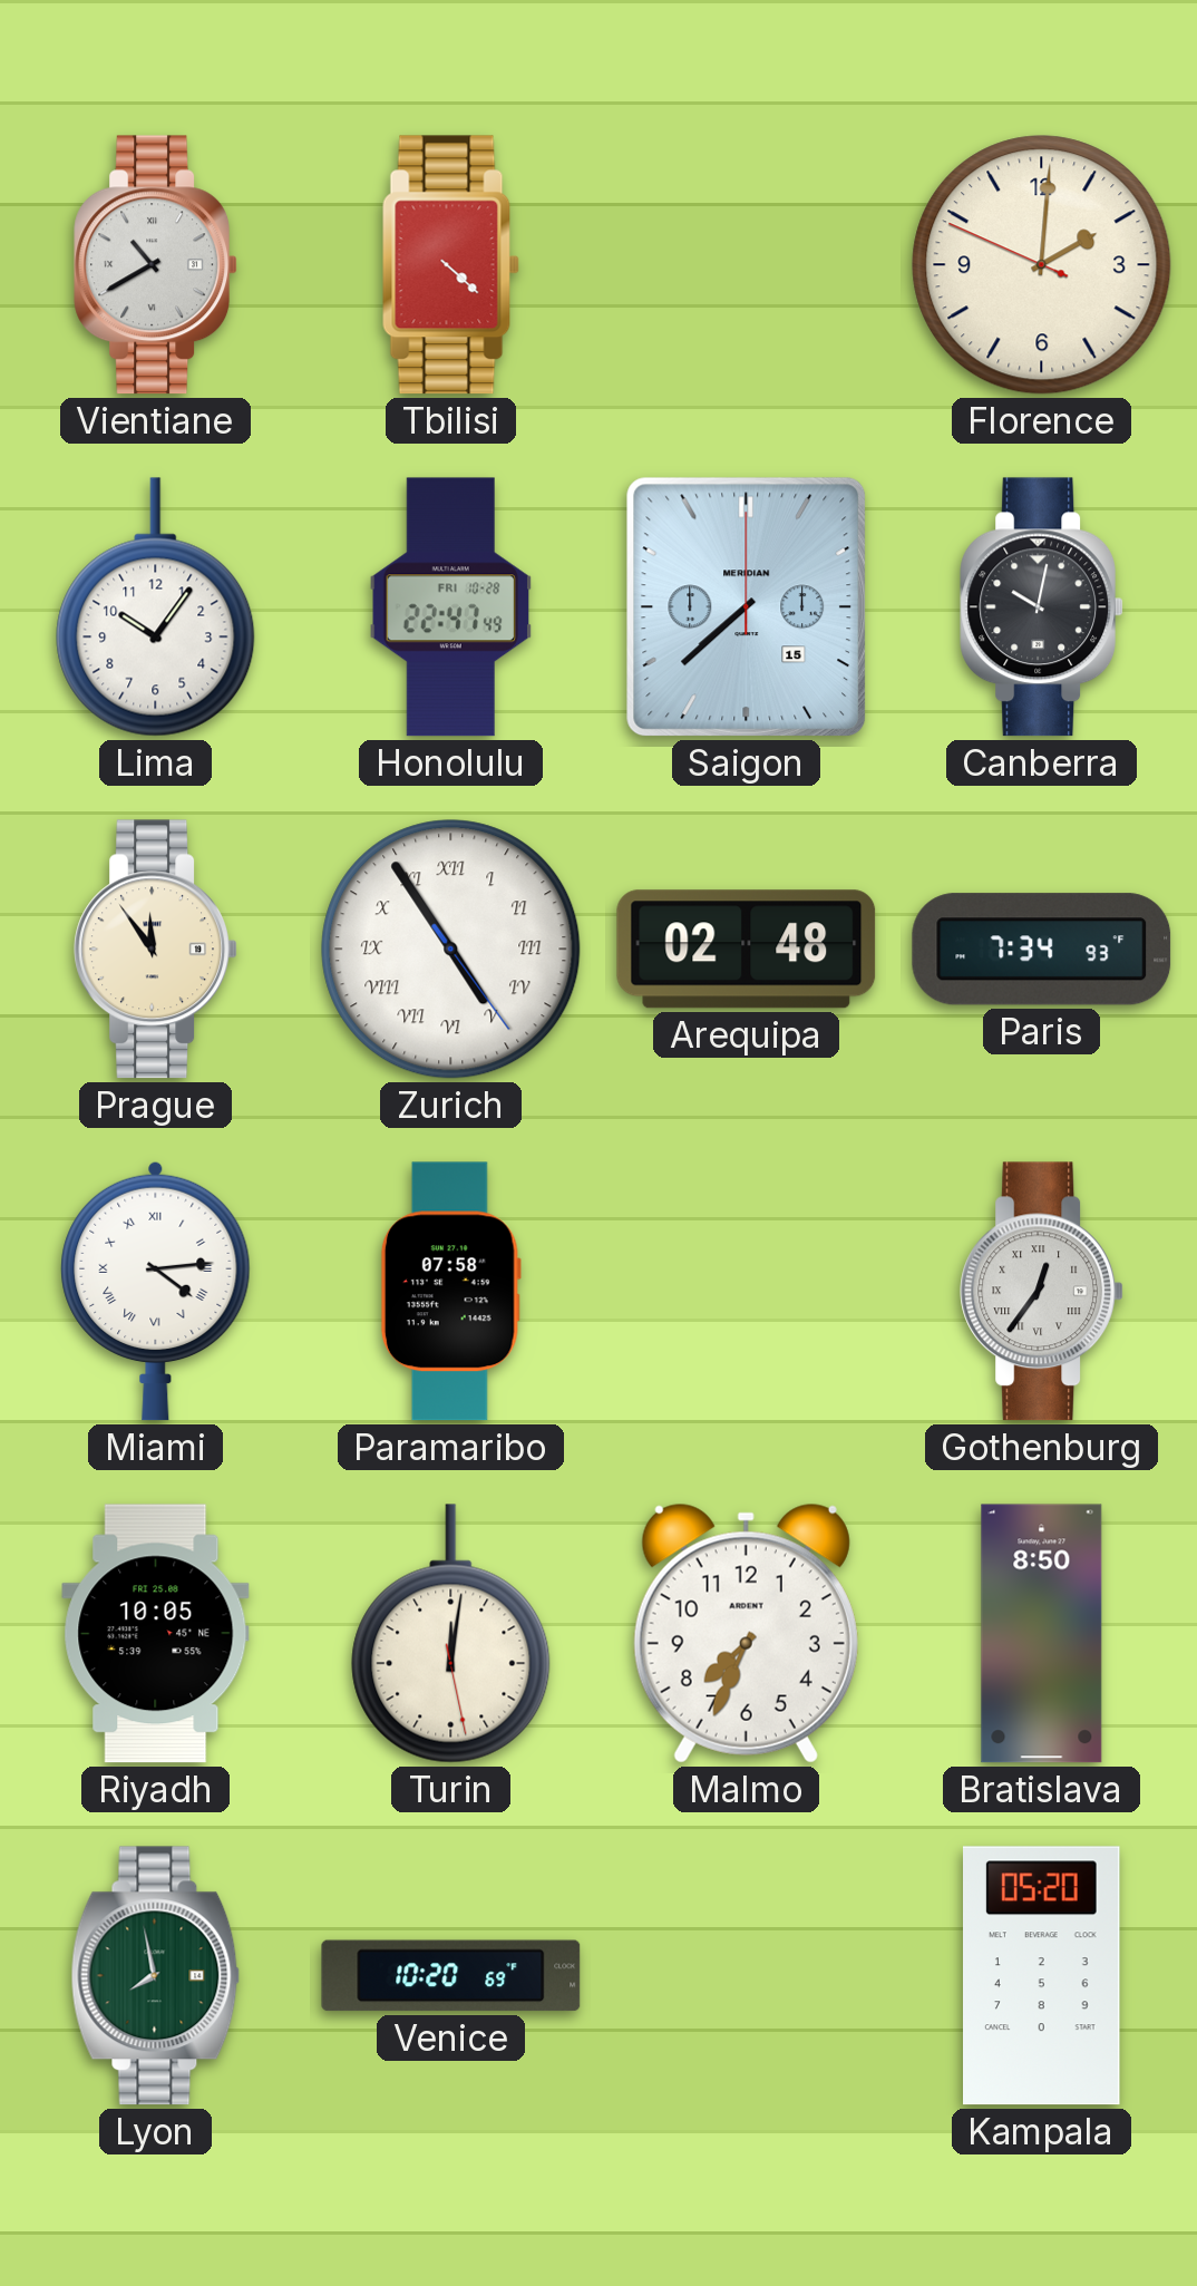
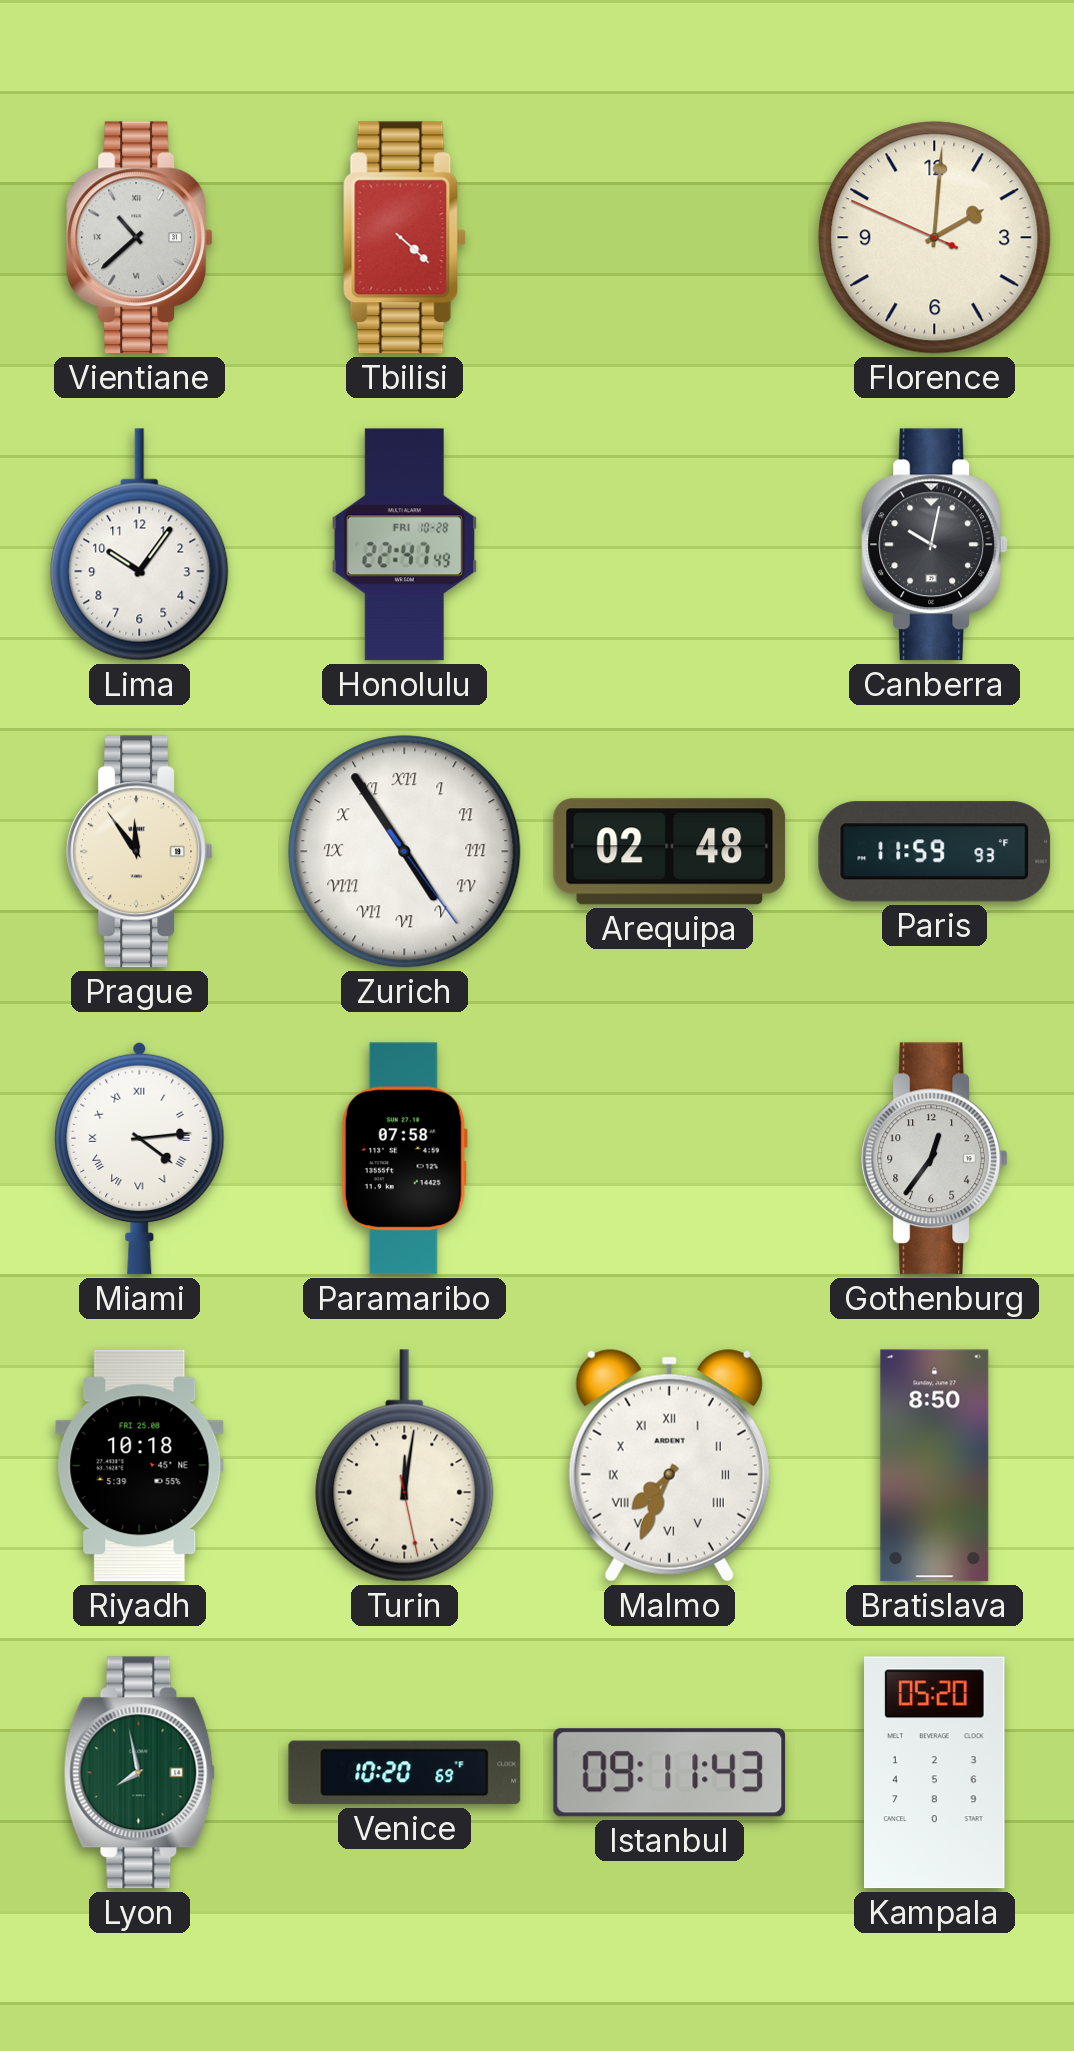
Vientiane: 10:40 -> 10:38
Saigon: 7:38 -> none
Paris: 7:34 -> 11:59
Gothenburg numerals: Roman -> Arabic
Riyadh: 10:05 -> 10:18
Malmo numerals: Arabic -> Roman
Istanbul: none -> 09:11
